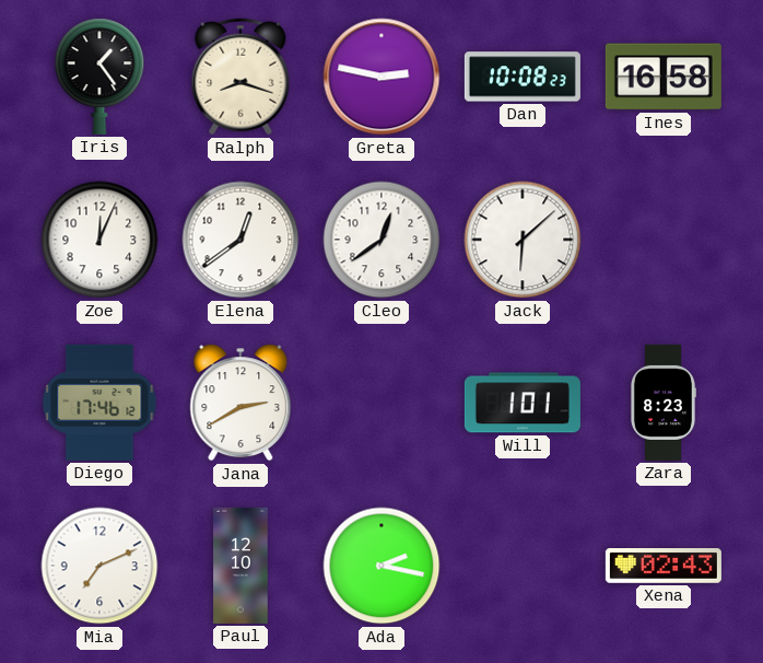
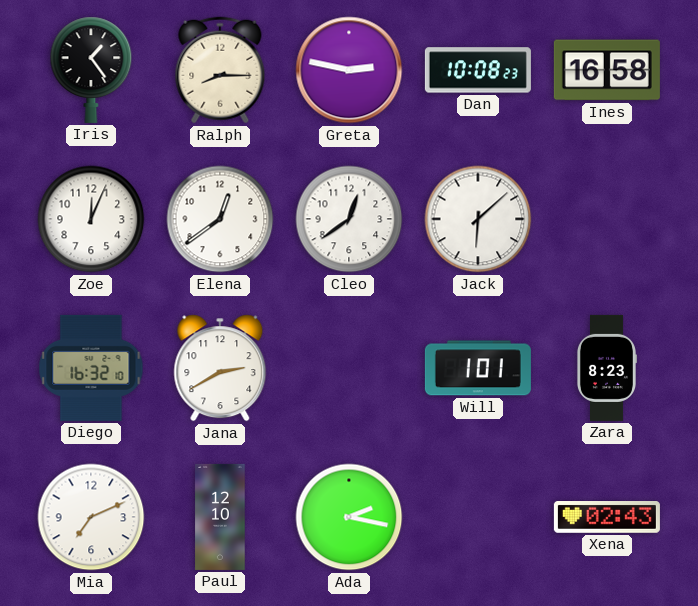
Ralph: 8:18 -> 8:15
Diego: 17:46 -> 16:32
